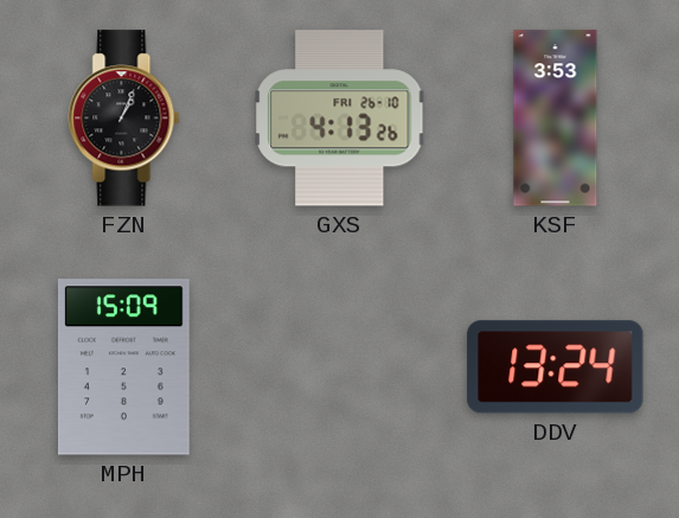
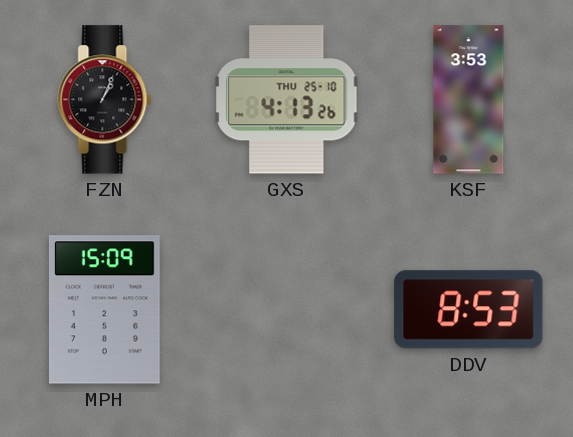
GXS date: FRI 26-10 -> THU 25-10
DDV: 13:24 -> 8:53
